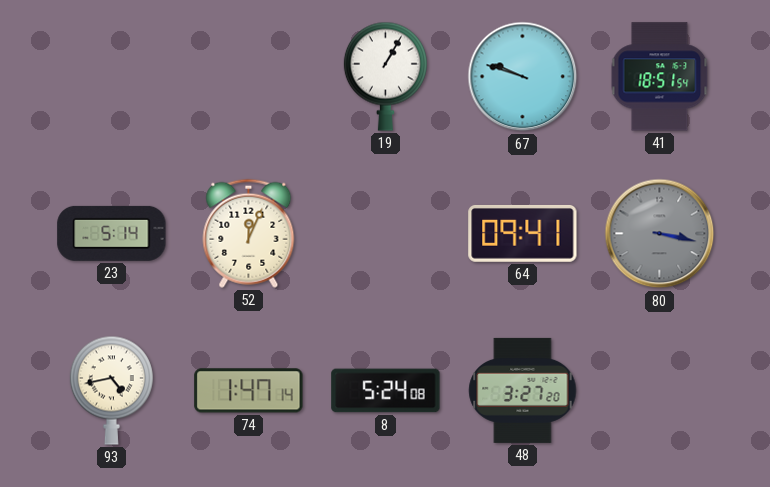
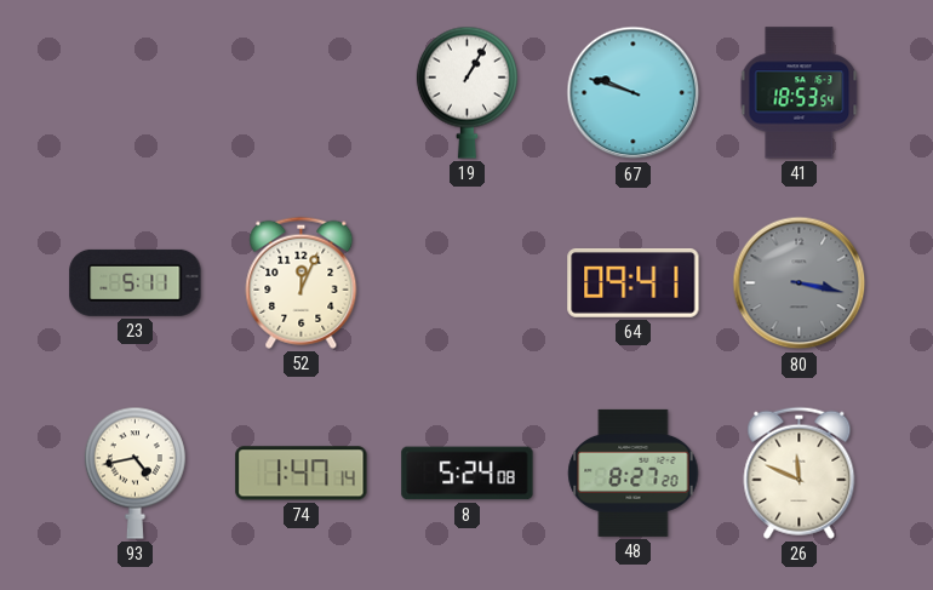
41: 18:51 -> 18:53
23: 5:14 -> 5:11
48: 3:27 -> 8:27
26: none -> 11:49
